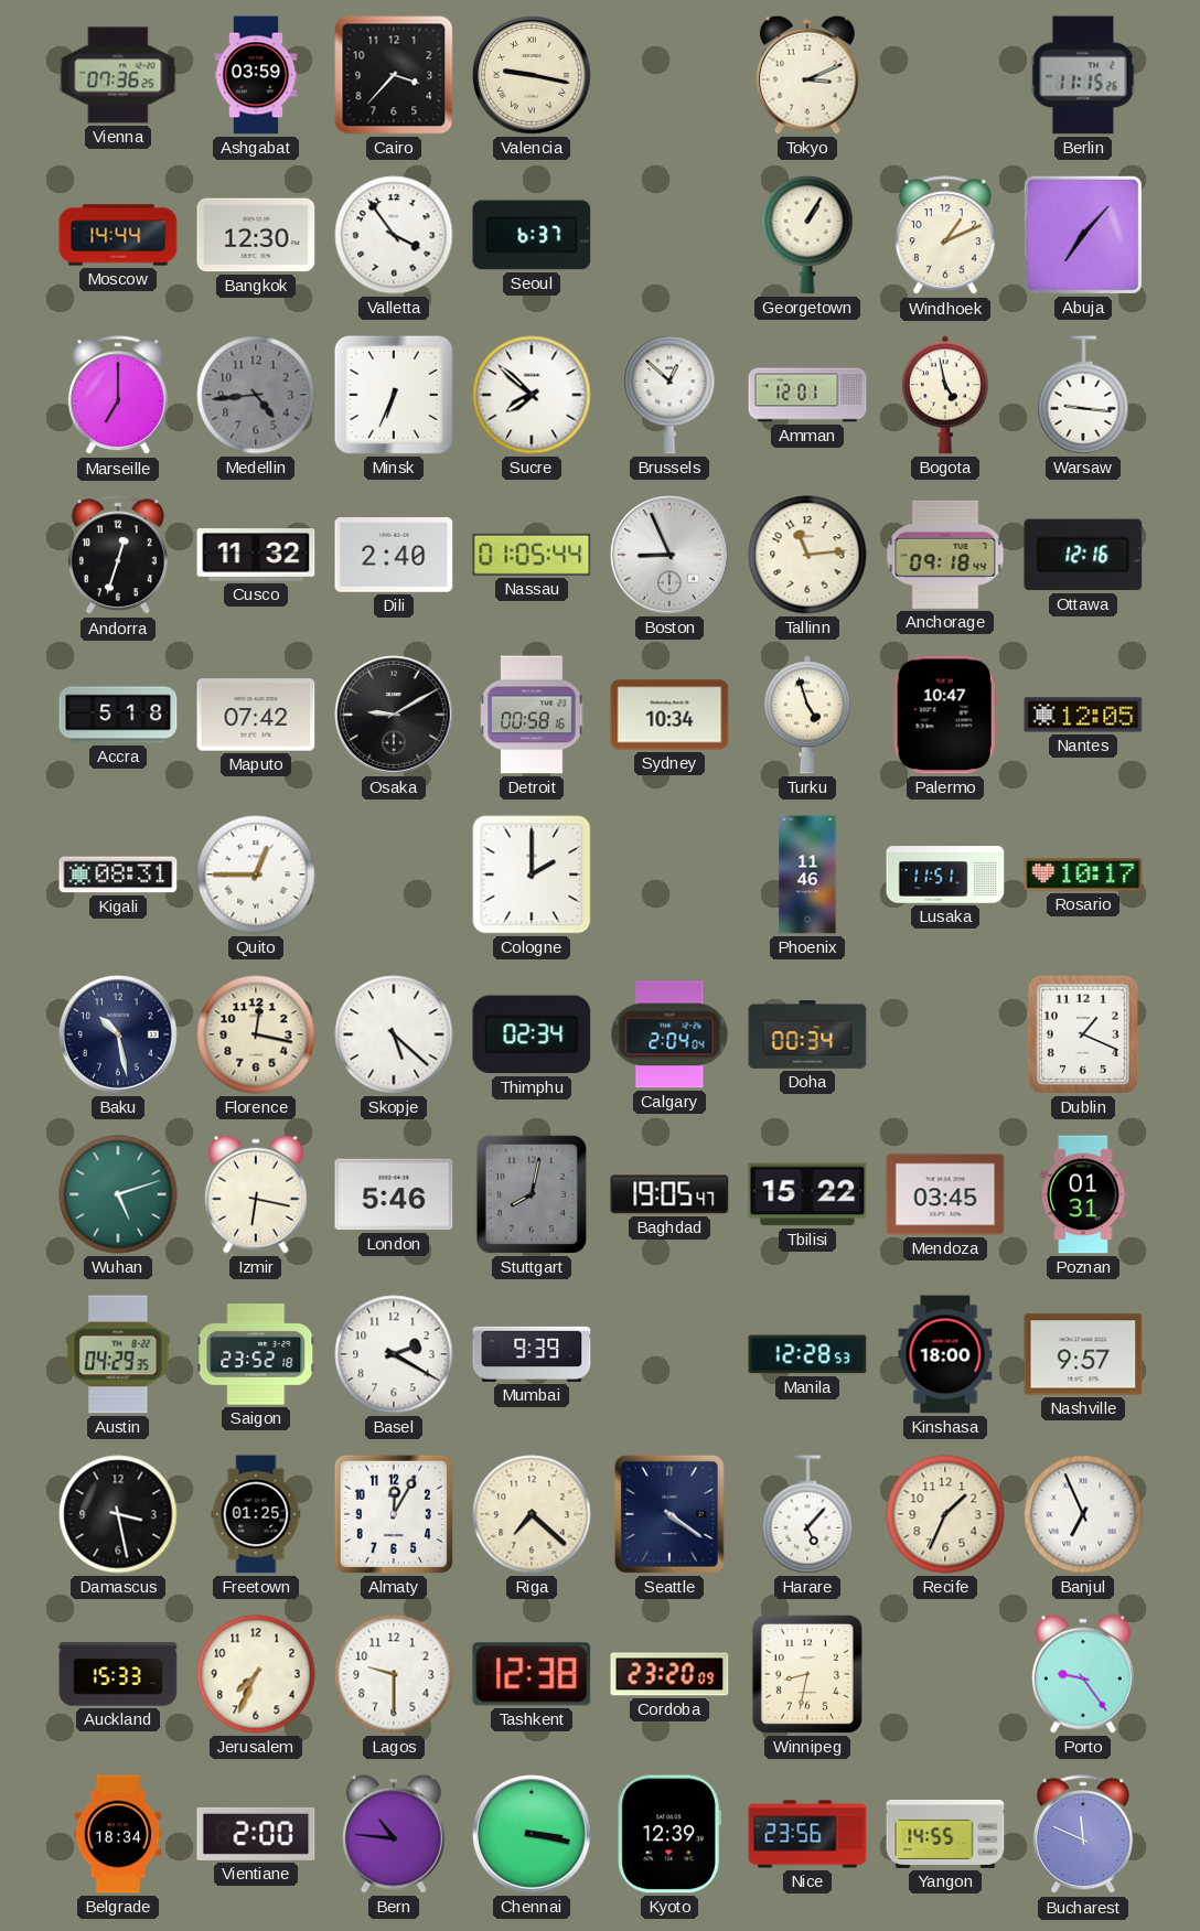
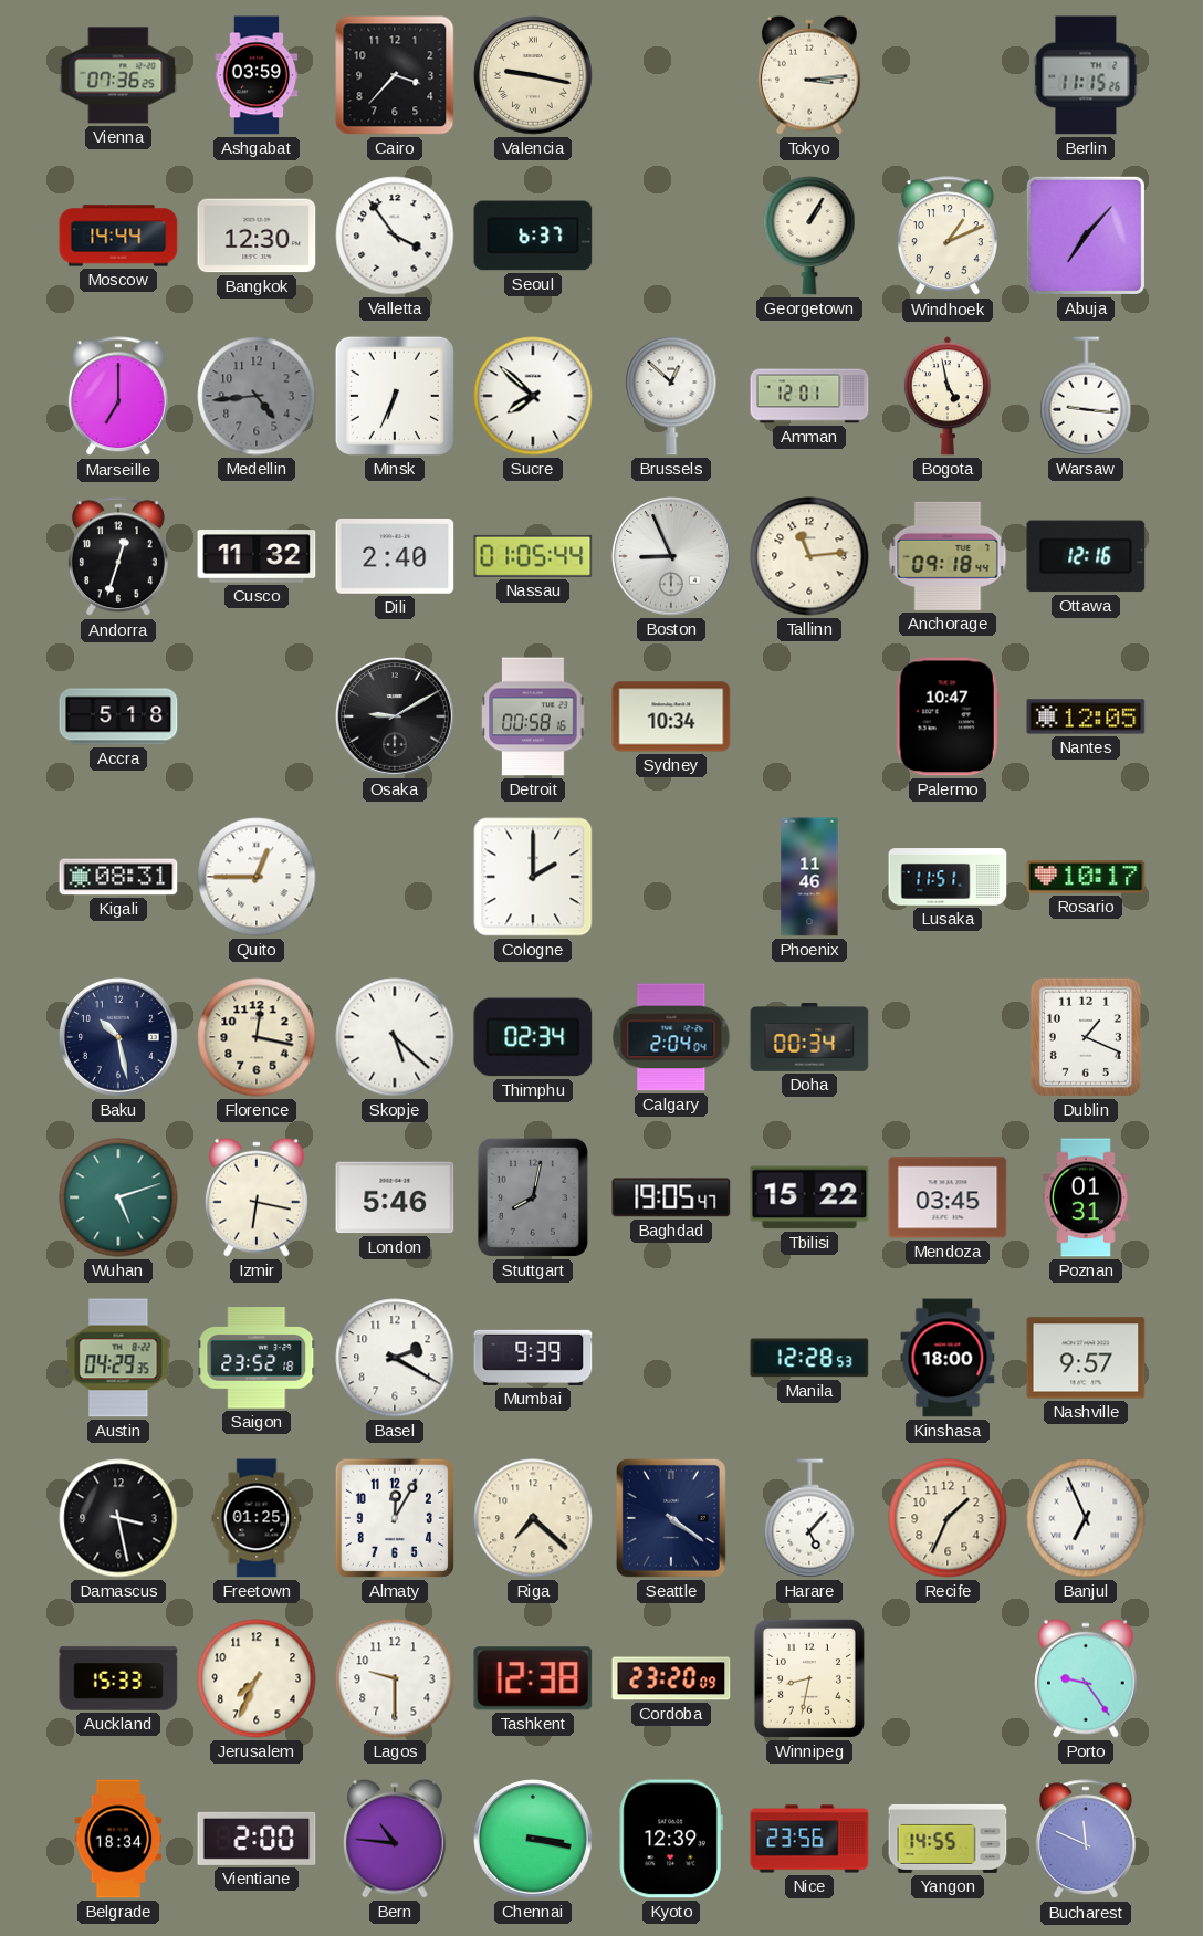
Tokyo: 3:11 -> 3:14
Maputo: 07:42 -> none
Turku: 4:57 -> none
